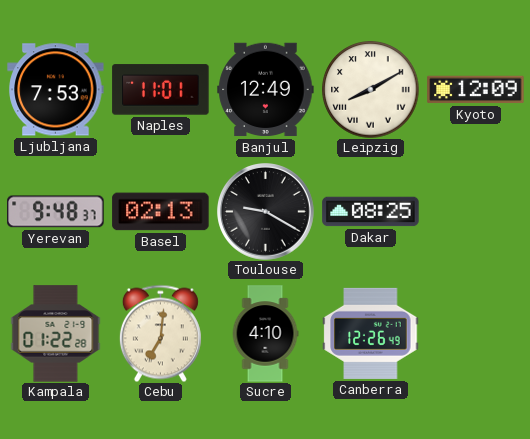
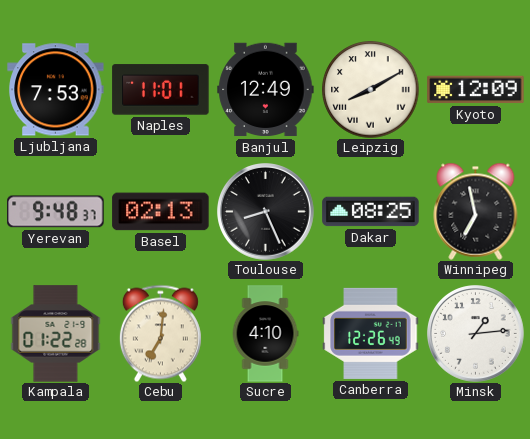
Toulouse: 9:20 -> 8:26
Winnipeg: none -> 6:58
Minsk: none -> 1:14
